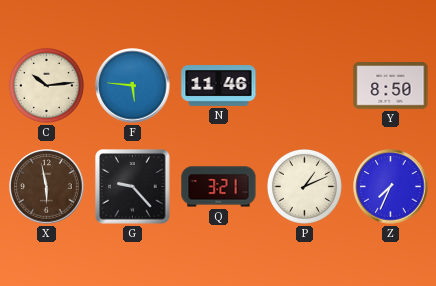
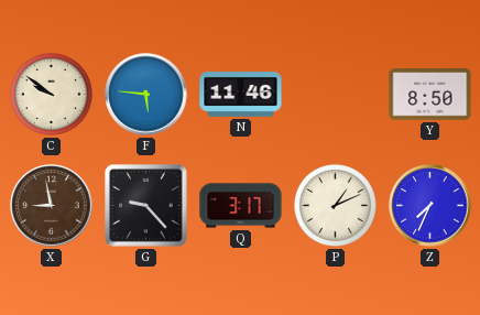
C: 10:14 -> 9:51
X: 5:58 -> 8:58
Q: 3:21 -> 3:17
